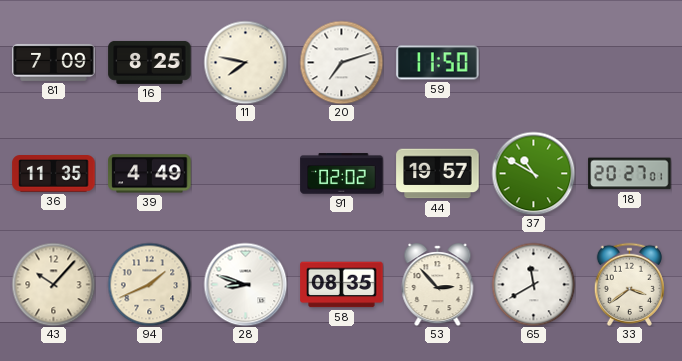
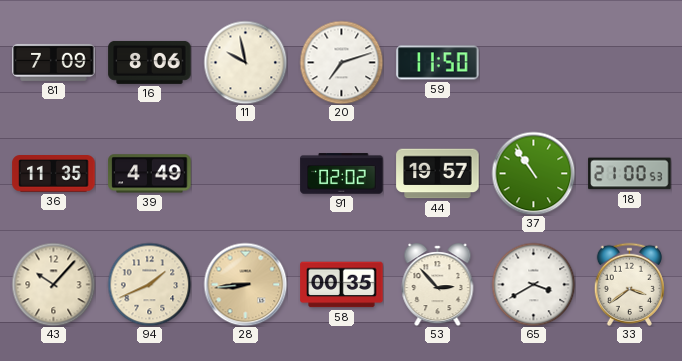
16: 8:25 -> 8:06
11: 7:47 -> 9:58
37: 10:50 -> 10:54
18: 20:27 -> 21:00
28: 8:48 -> 8:44
28 dial: white -> champagne
58: 08:35 -> 00:35
65: 11:40 -> 3:40
